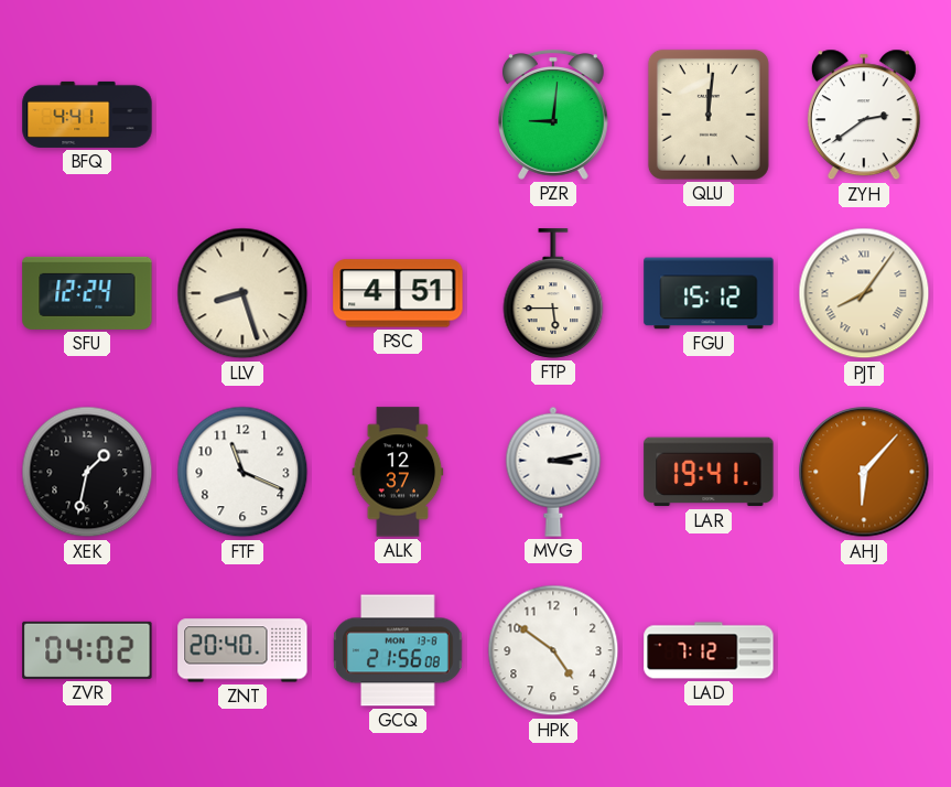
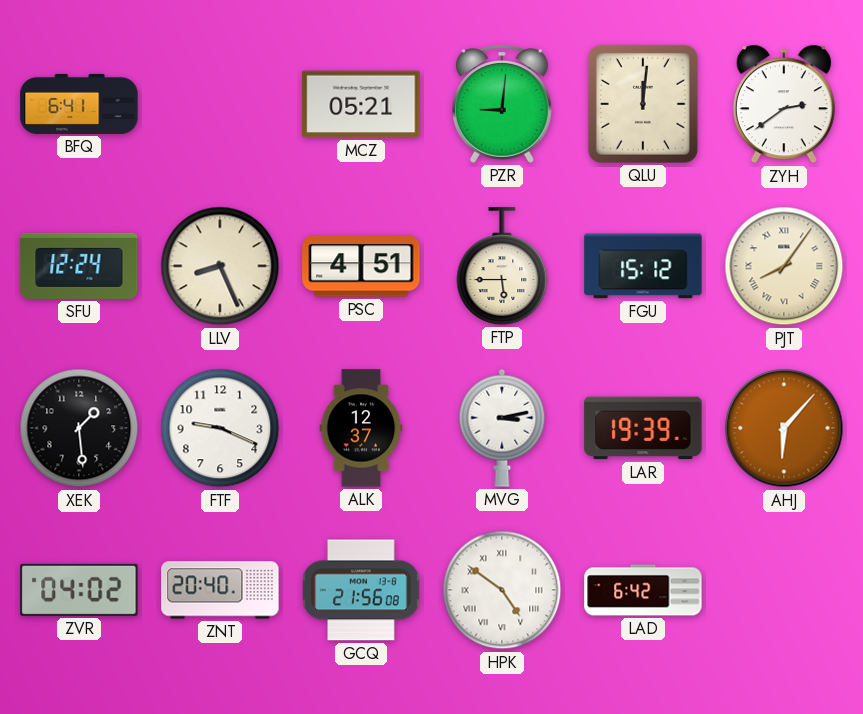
BFQ: 4:41 -> 6:41
MCZ: none -> 05:21
LLV: 8:27 -> 8:26
XEK: 1:32 -> 1:29
FTF: 11:19 -> 9:19
LAR: 19:41 -> 19:39
HPK numerals: Arabic -> Roman
LAD: 7:12 -> 6:42
